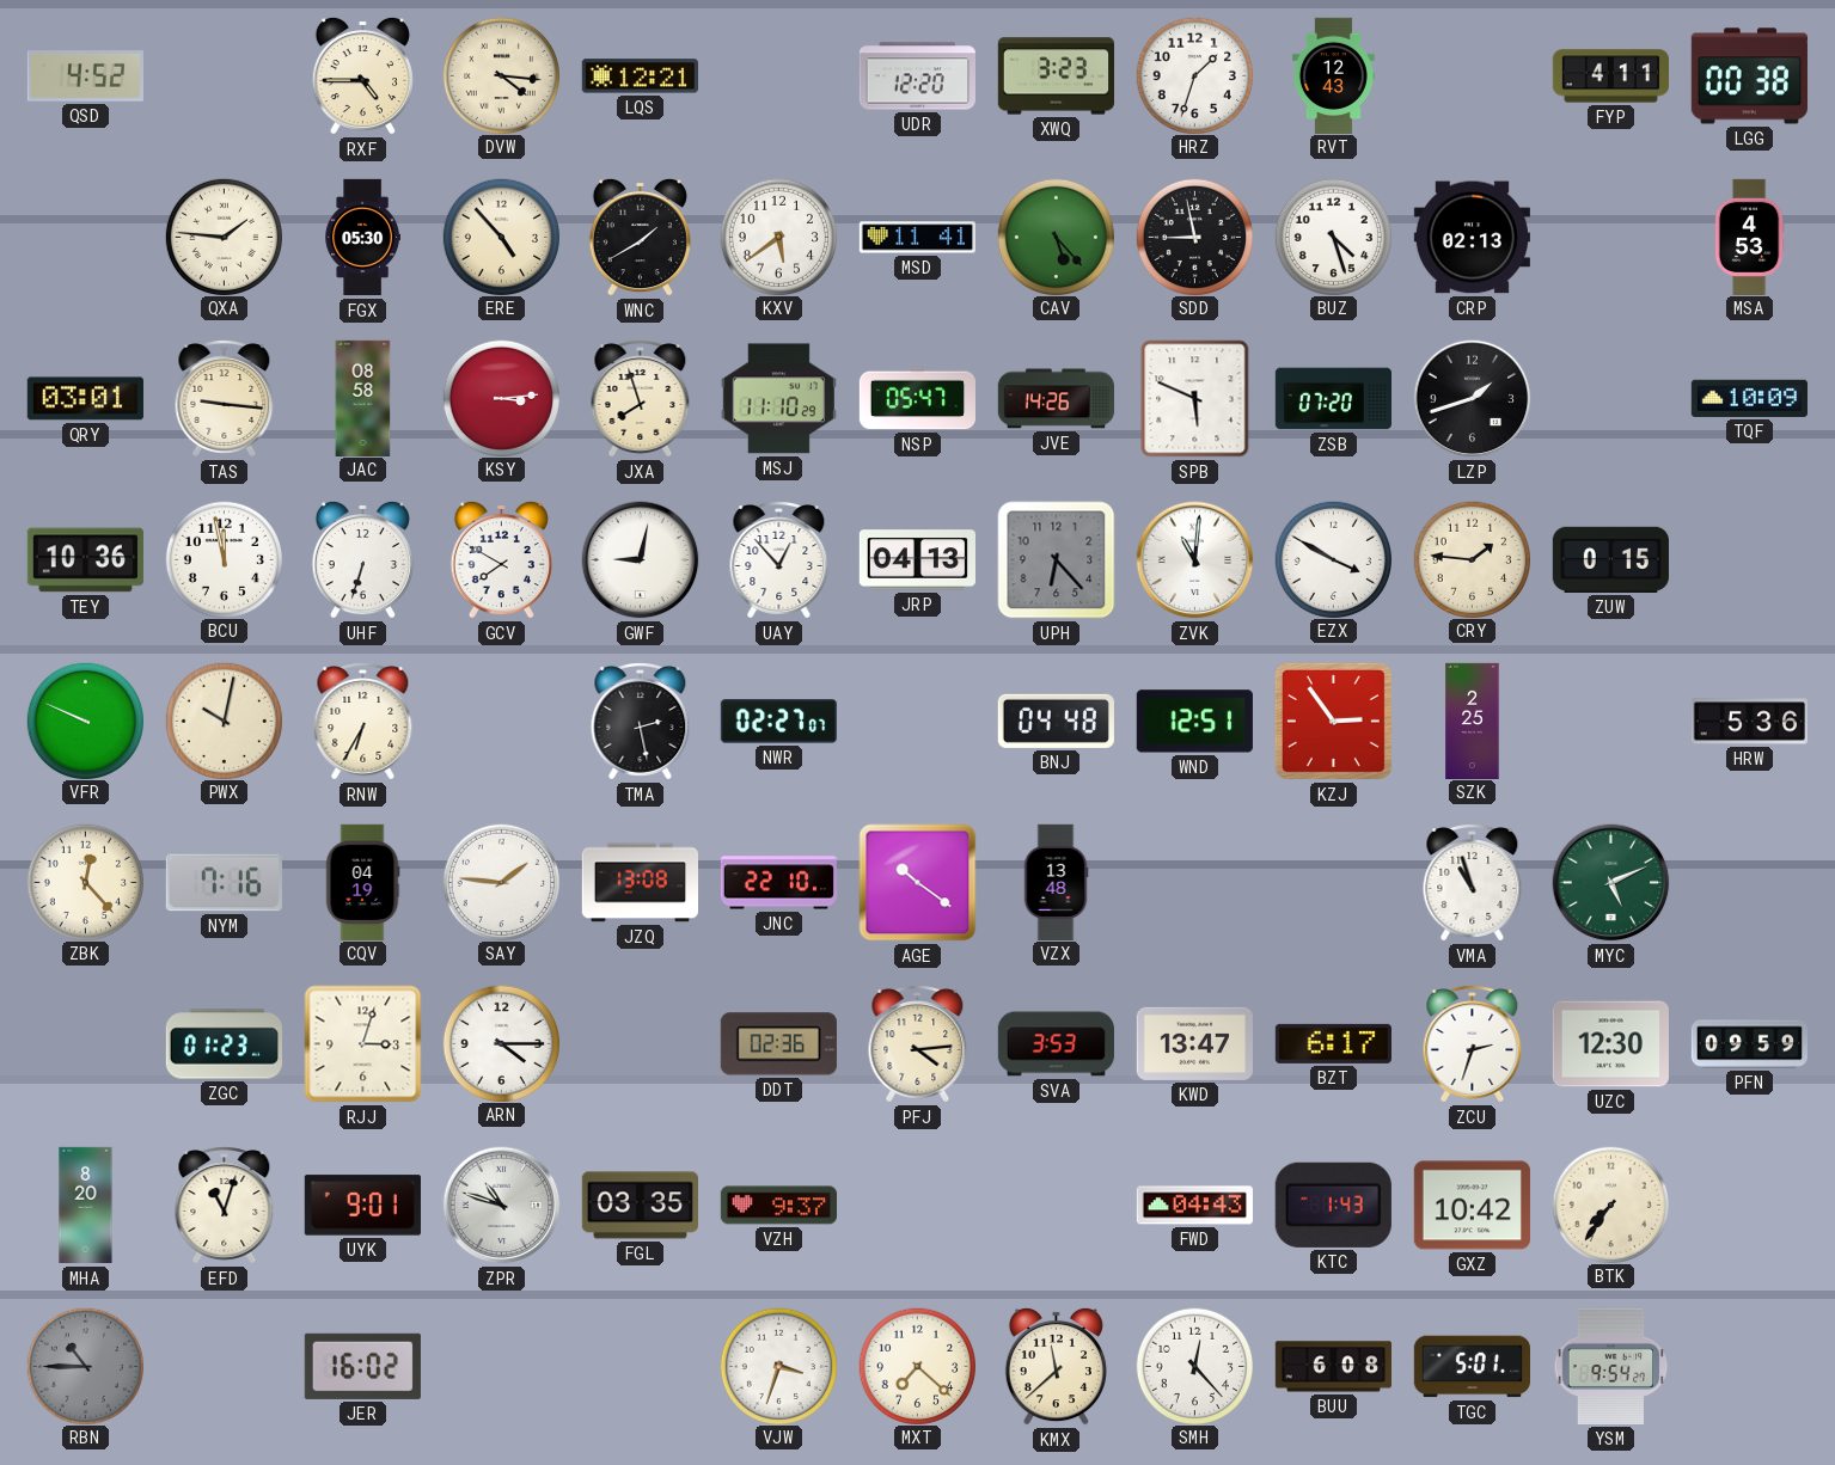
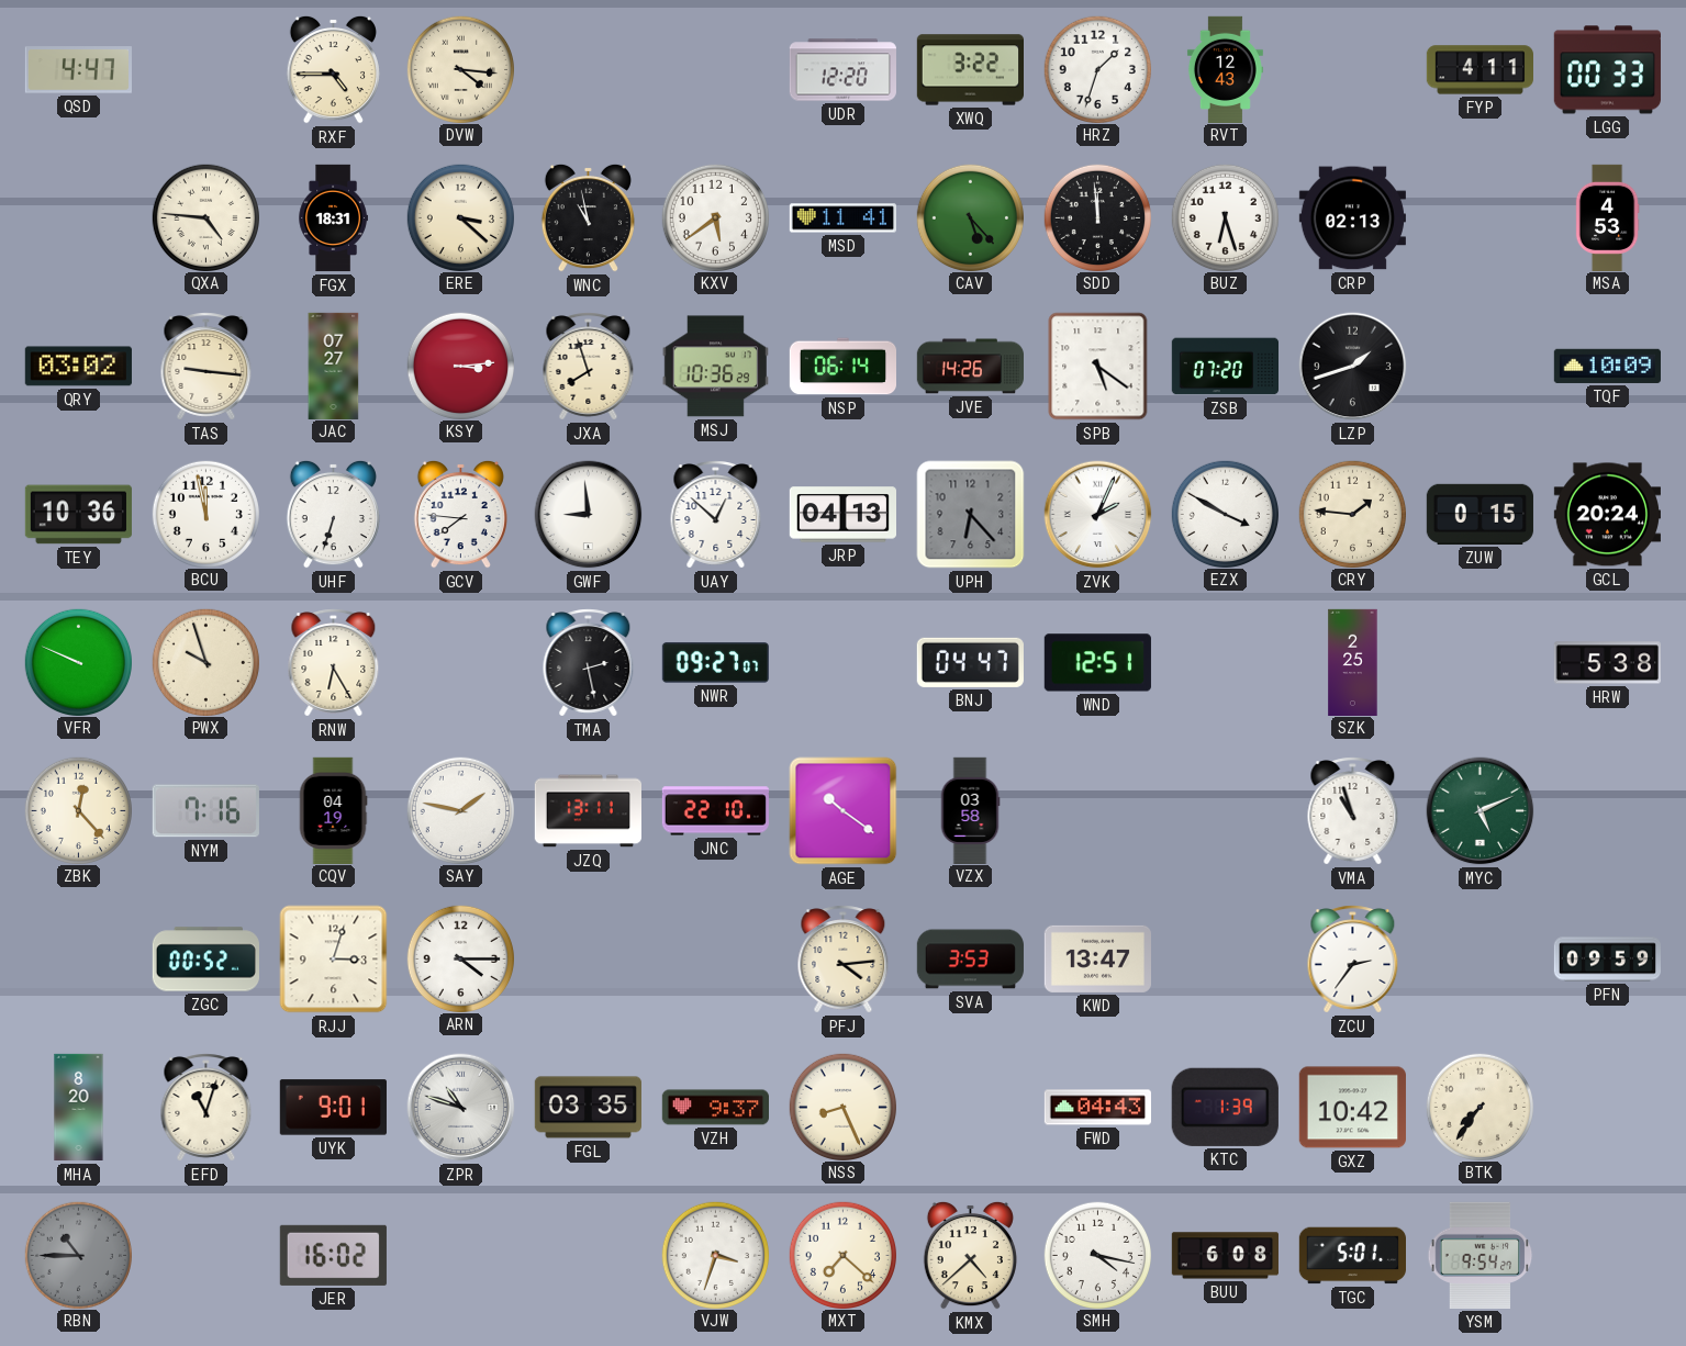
QSD: 4:52 -> 4:47
LQS: 12:21 -> none
XWQ: 3:23 -> 3:22
LGG: 00:38 -> 00:33
QXA: 1:46 -> 4:46
FGX: 05:30 -> 18:31
ERE: 4:53 -> 3:22
WNC: 1:40 -> 10:58
SDD: 8:58 -> 11:59
BUZ: 4:27 -> 6:27
QRY: 03:01 -> 03:02
JAC: 08:58 -> 07:27
MSJ: 11:10 -> 10:36
NSP: 05:47 -> 06:14
SPB: 5:49 -> 5:21
GCV: 7:50 -> 7:46
GWF: 9:02 -> 8:59
UAY: 12:53 -> 12:52
ZVK: 11:01 -> 2:04
GCL: none -> 20:24
PWX: 10:02 -> 9:57
RNW: 6:35 -> 6:25
NWR: 02:27 -> 09:27
BNJ: 04:48 -> 04:47
KZJ: 2:54 -> none
HRW: 5:36 -> 5:38
SAY: 1:46 -> 1:47
JZQ: 13:08 -> 13:11
VZX: 13:48 -> 03:58
ZGC: 01:23 -> 00:52
DDT: 02:36 -> none
BZT: 6:17 -> none
ZCU: 2:33 -> 2:36
UZC: 12:30 -> none
NSS: none -> 8:26
KTC: 1:43 -> 1:39
KMX: 11:38 -> 4:38
SMH: 12:23 -> 4:17
